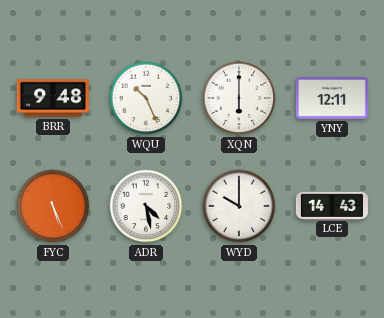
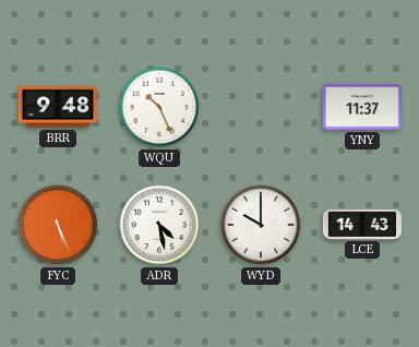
XQN: 6:00 -> none
YNY: 12:11 -> 11:37
